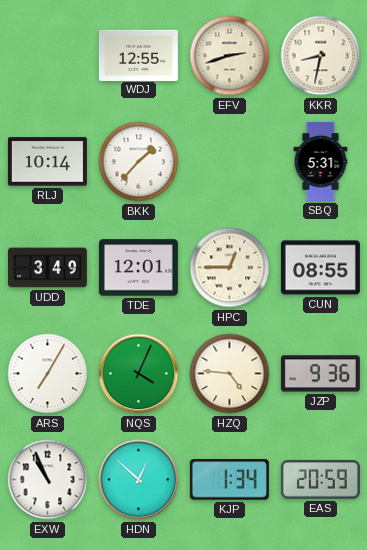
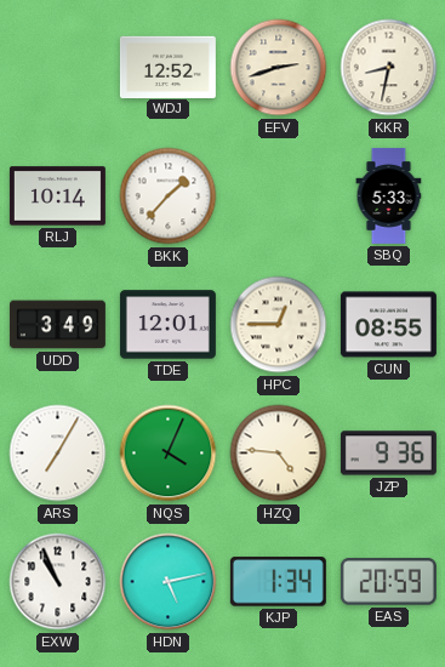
WDJ: 12:55 -> 12:52
SBQ: 5:31 -> 5:33
HDN: 12:52 -> 5:13
